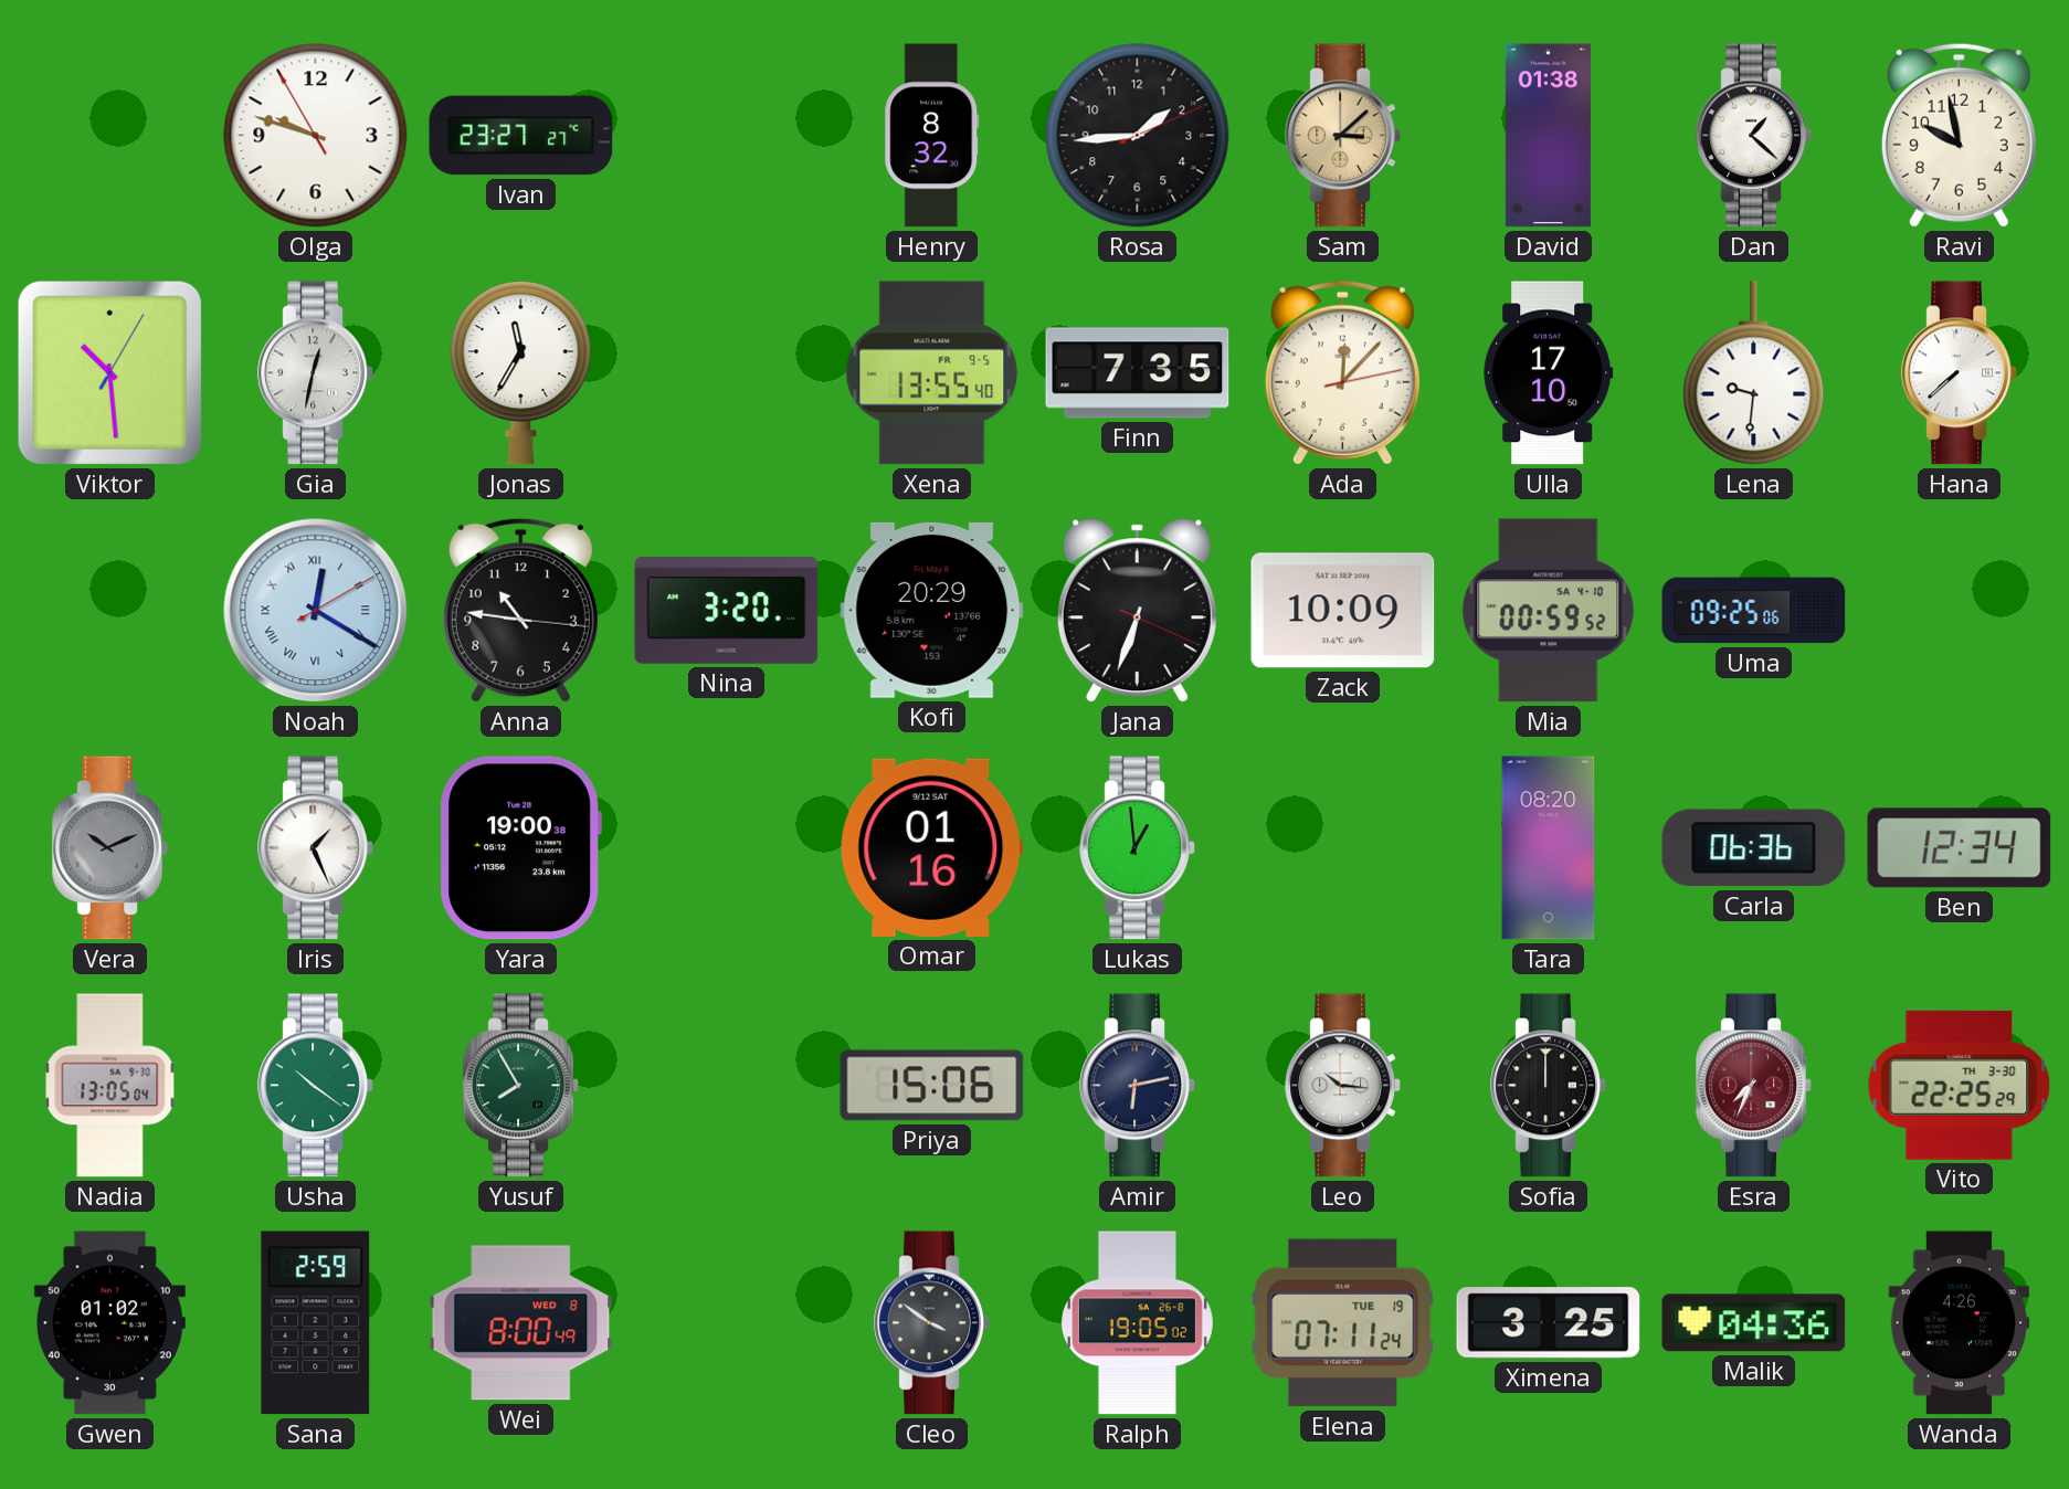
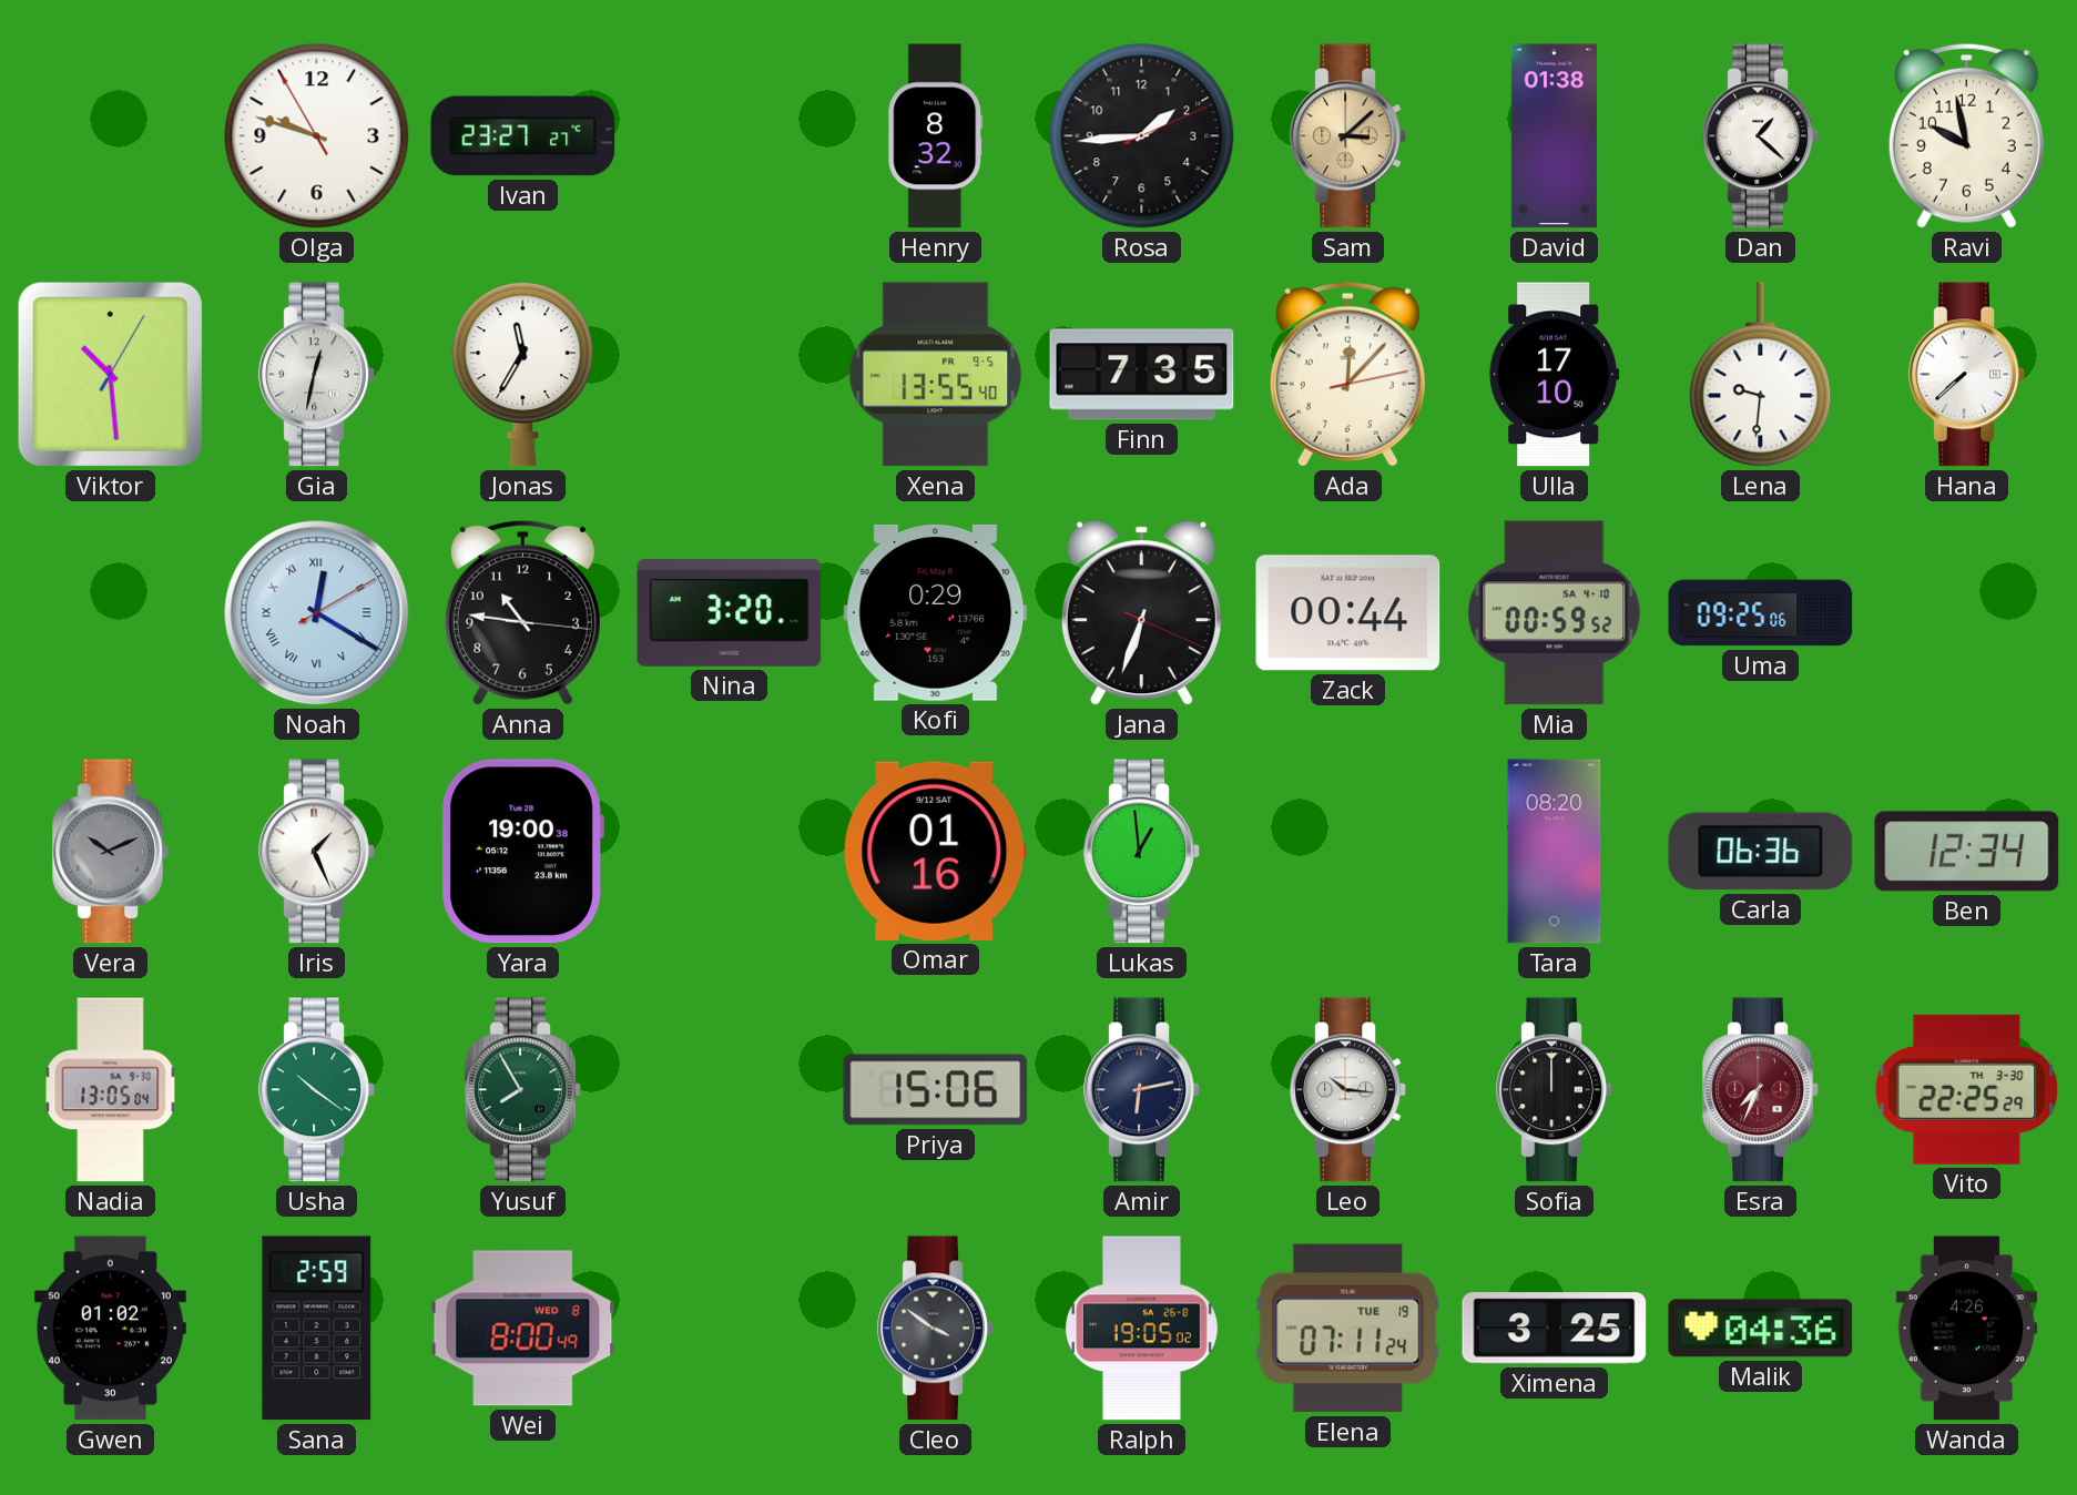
Kofi: 20:29 -> 0:29
Zack: 10:09 -> 00:44
